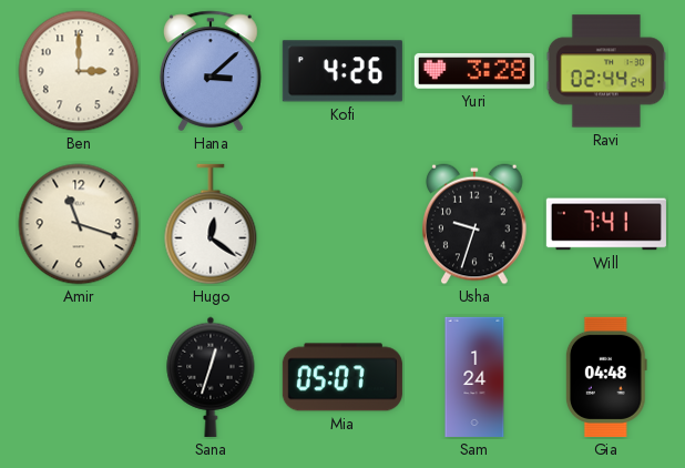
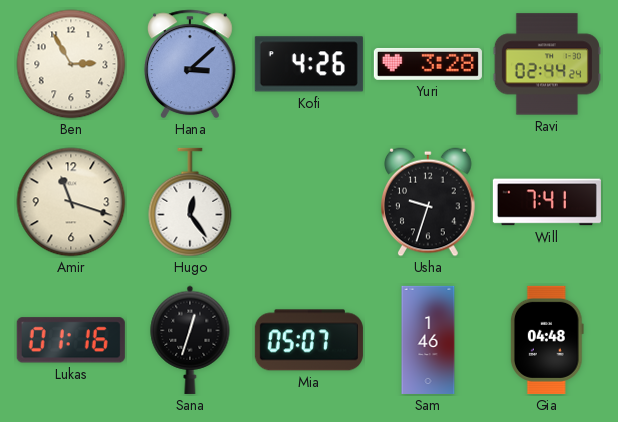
Ben: 3:00 -> 2:55
Hugo: 12:21 -> 12:24
Lukas: none -> 01:16
Sam: 1:24 -> 1:46
